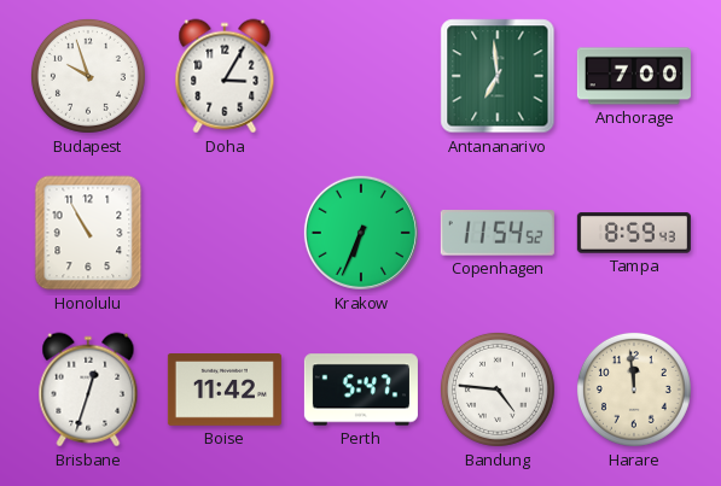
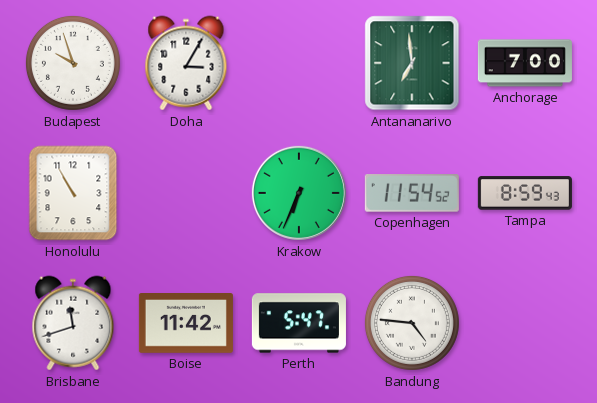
Brisbane: 12:33 -> 11:42
Harare: 11:59 -> none
